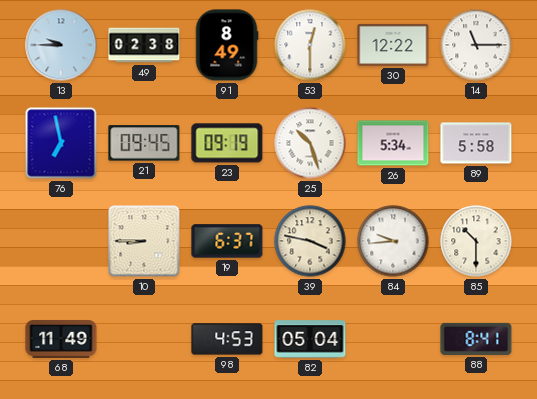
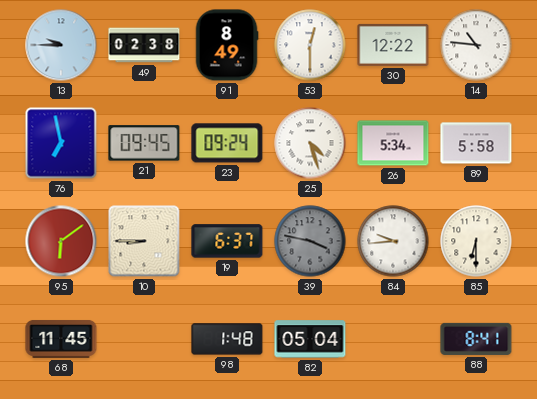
14: 11:15 -> 10:46
23: 09:19 -> 09:24
25: 10:27 -> 4:27
95: none -> 6:09
39 dial: cream -> grey
85: 10:30 -> 6:30
68: 11:49 -> 11:45
98: 4:53 -> 1:48
